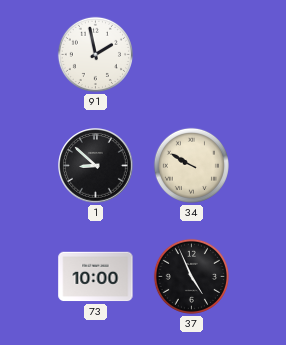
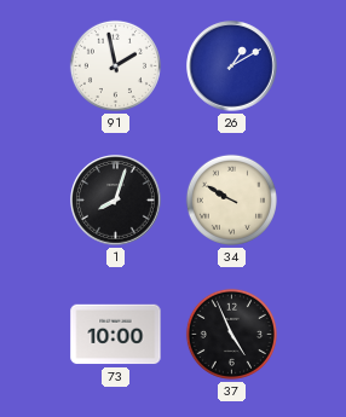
26: none -> 1:10
1: 8:52 -> 8:03
